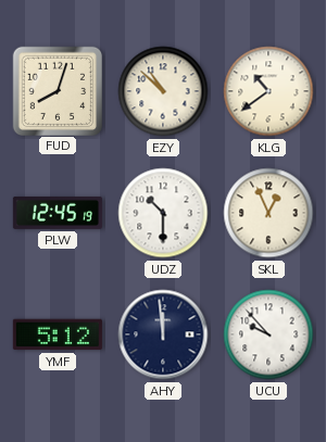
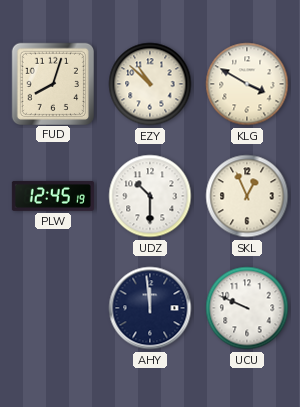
KLG: 10:39 -> 3:50
YMF: 5:12 -> none
UCU: 9:53 -> 9:49
